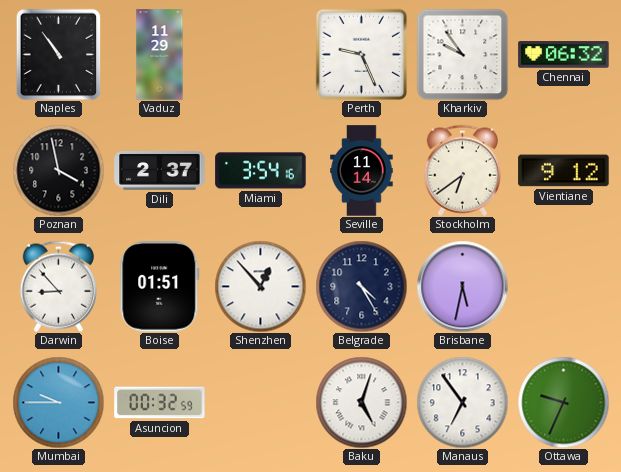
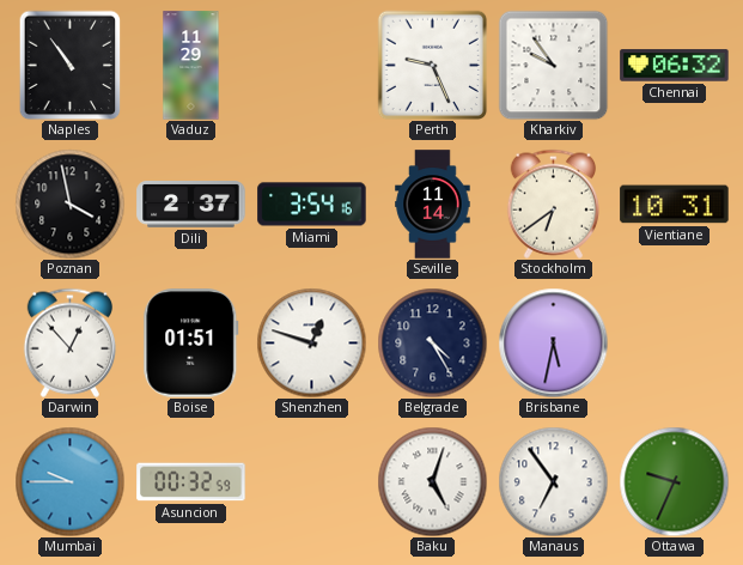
Vientiane: 9:12 -> 10:31
Darwin: 8:53 -> 12:53
Shenzhen: 12:53 -> 12:48
